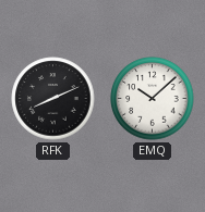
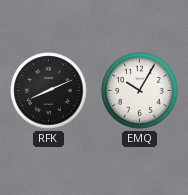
EMQ: 10:08 -> 10:05
